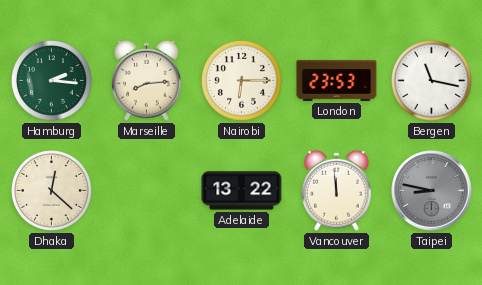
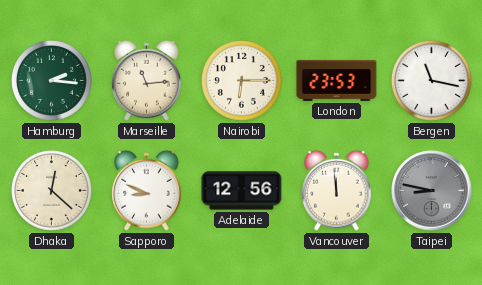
Marseille: 8:14 -> 11:14
Sapporo: none -> 8:49
Adelaide: 13:22 -> 12:56
